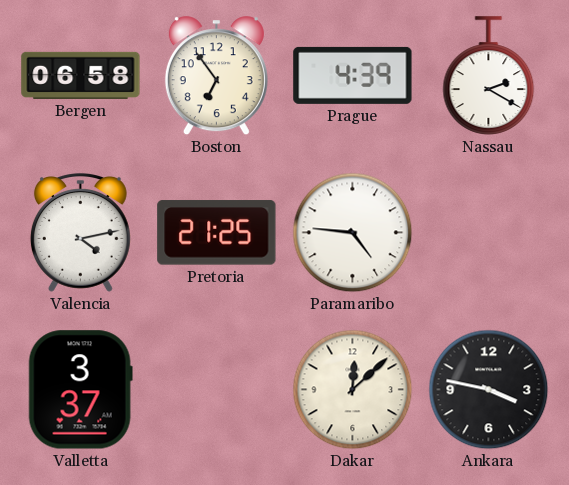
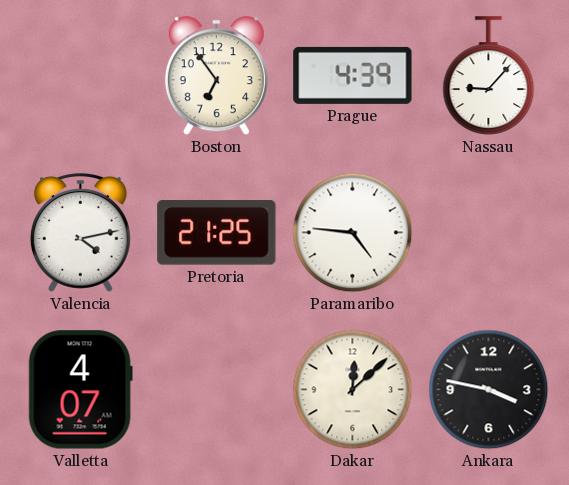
Bergen: 06:58 -> none
Nassau: 2:20 -> 9:07
Valletta: 3:37 -> 4:07
